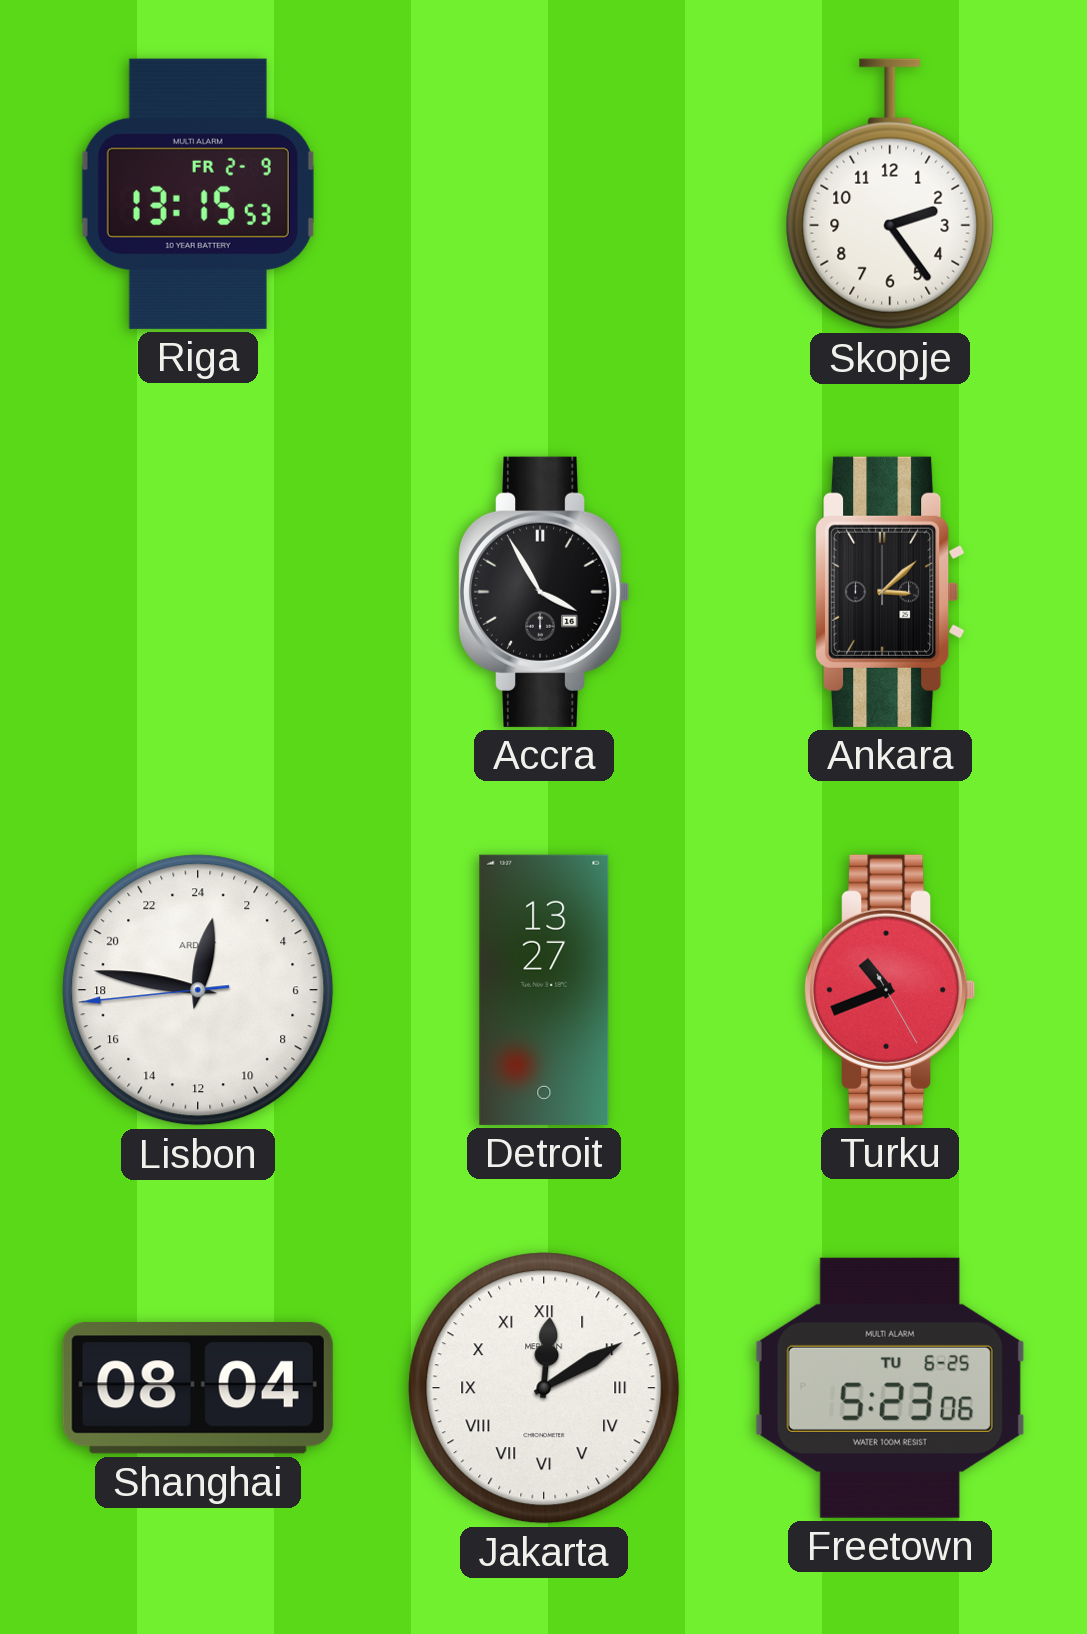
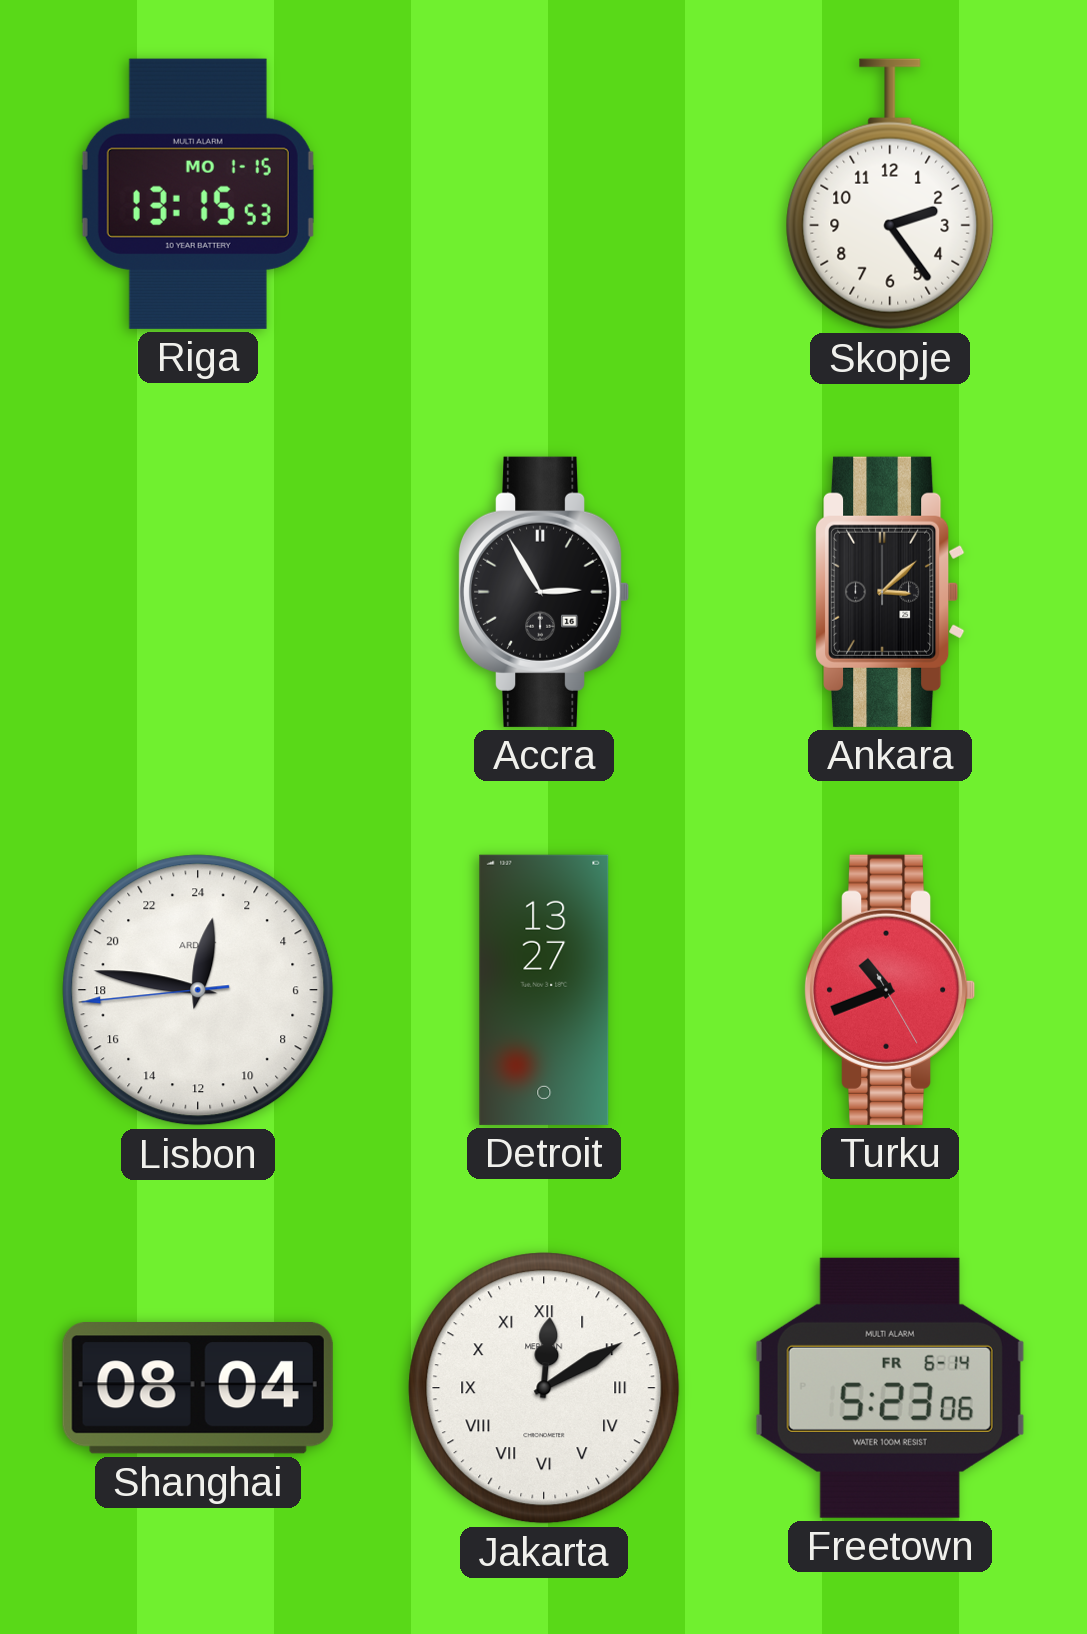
Riga date: FR 2-9 -> MO 1-15
Accra: 3:55 -> 2:55
Freetown date: TU 6-25 -> FR 6-14
